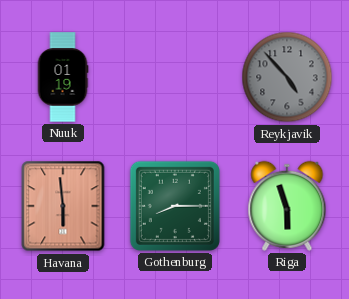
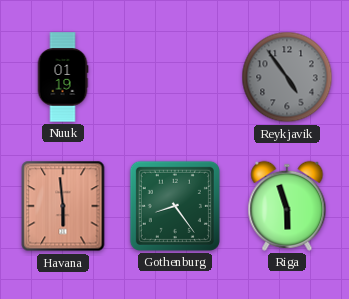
Reykjavik: 4:53 -> 4:54
Gothenburg: 8:15 -> 8:24
